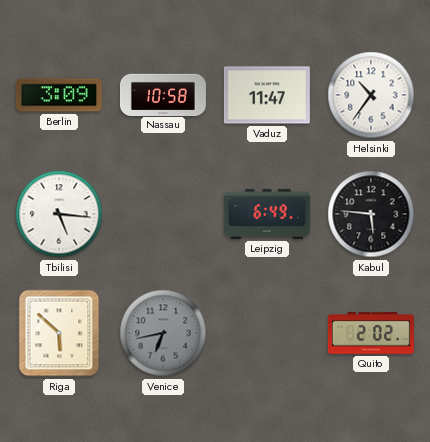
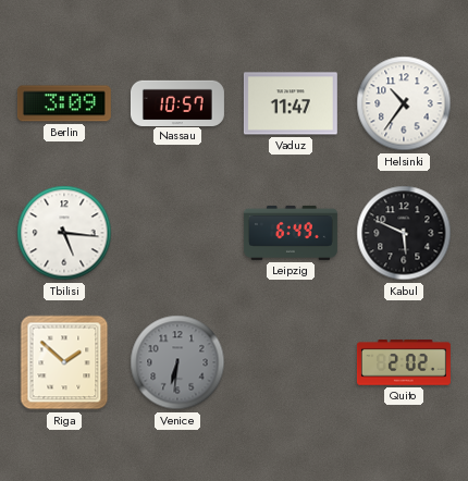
Nassau: 10:58 -> 10:57
Kabul: 5:46 -> 5:49
Riga: 5:52 -> 1:52
Venice: 6:43 -> 6:31
